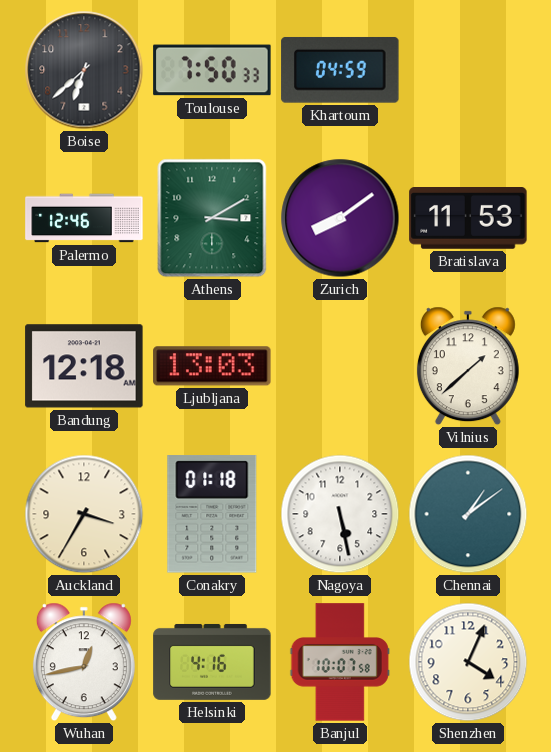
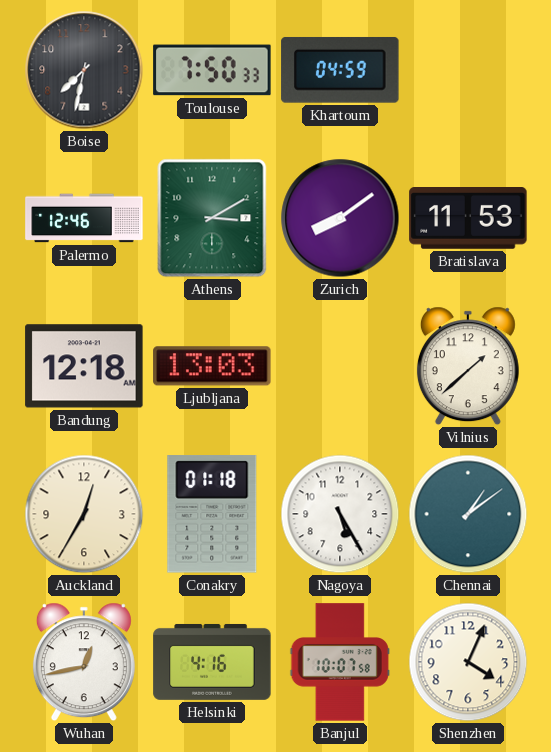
Boise: 6:38 -> 7:32
Auckland: 3:35 -> 12:35
Nagoya: 5:28 -> 5:25
